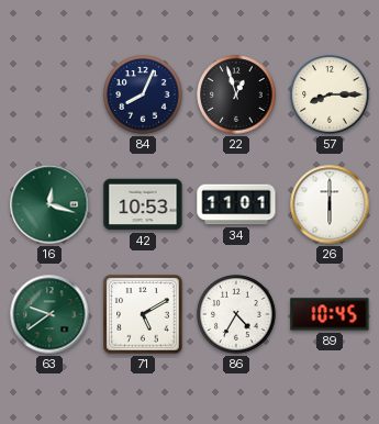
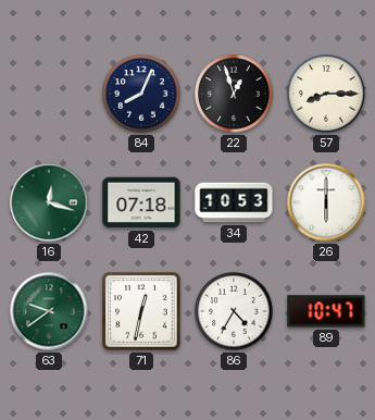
42: 10:53 -> 07:18
34: 11:01 -> 10:53
71: 5:10 -> 12:32
89: 10:45 -> 10:47
